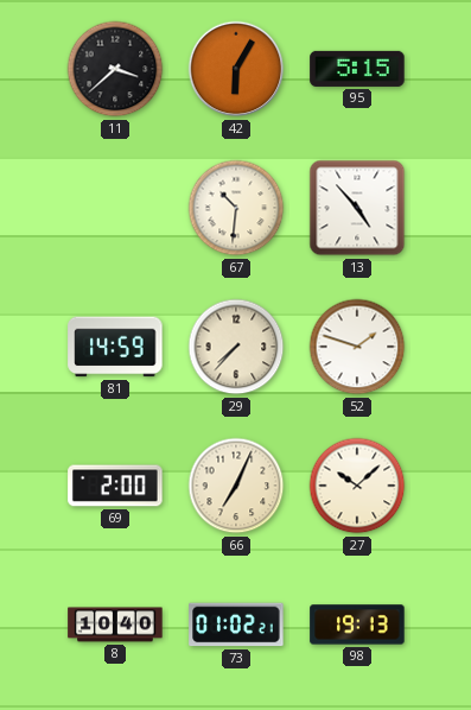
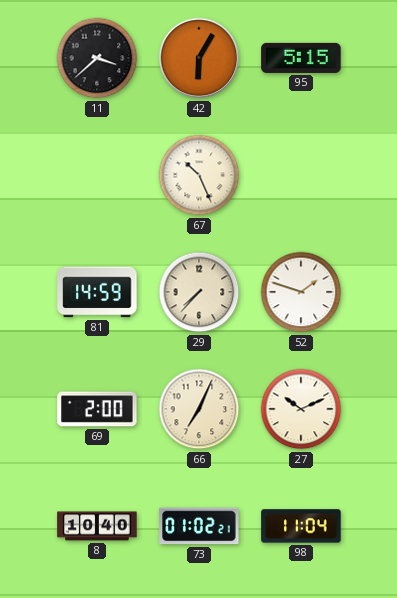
67: 10:31 -> 10:26
13: 4:53 -> none
27: 10:08 -> 10:11
98: 19:13 -> 11:04
